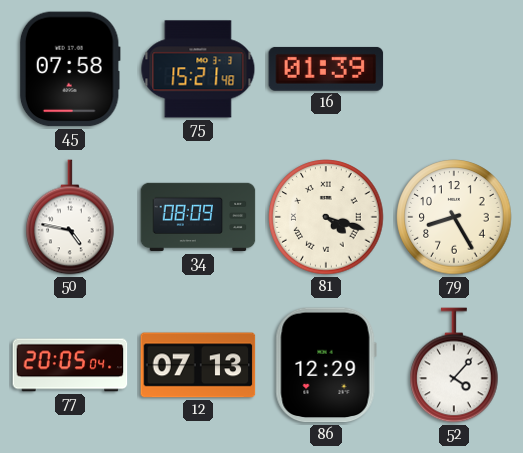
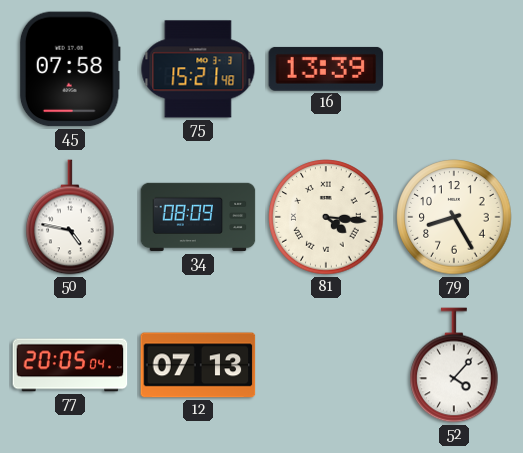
16: 01:39 -> 13:39
81: 4:18 -> 4:16
86: 12:29 -> none
